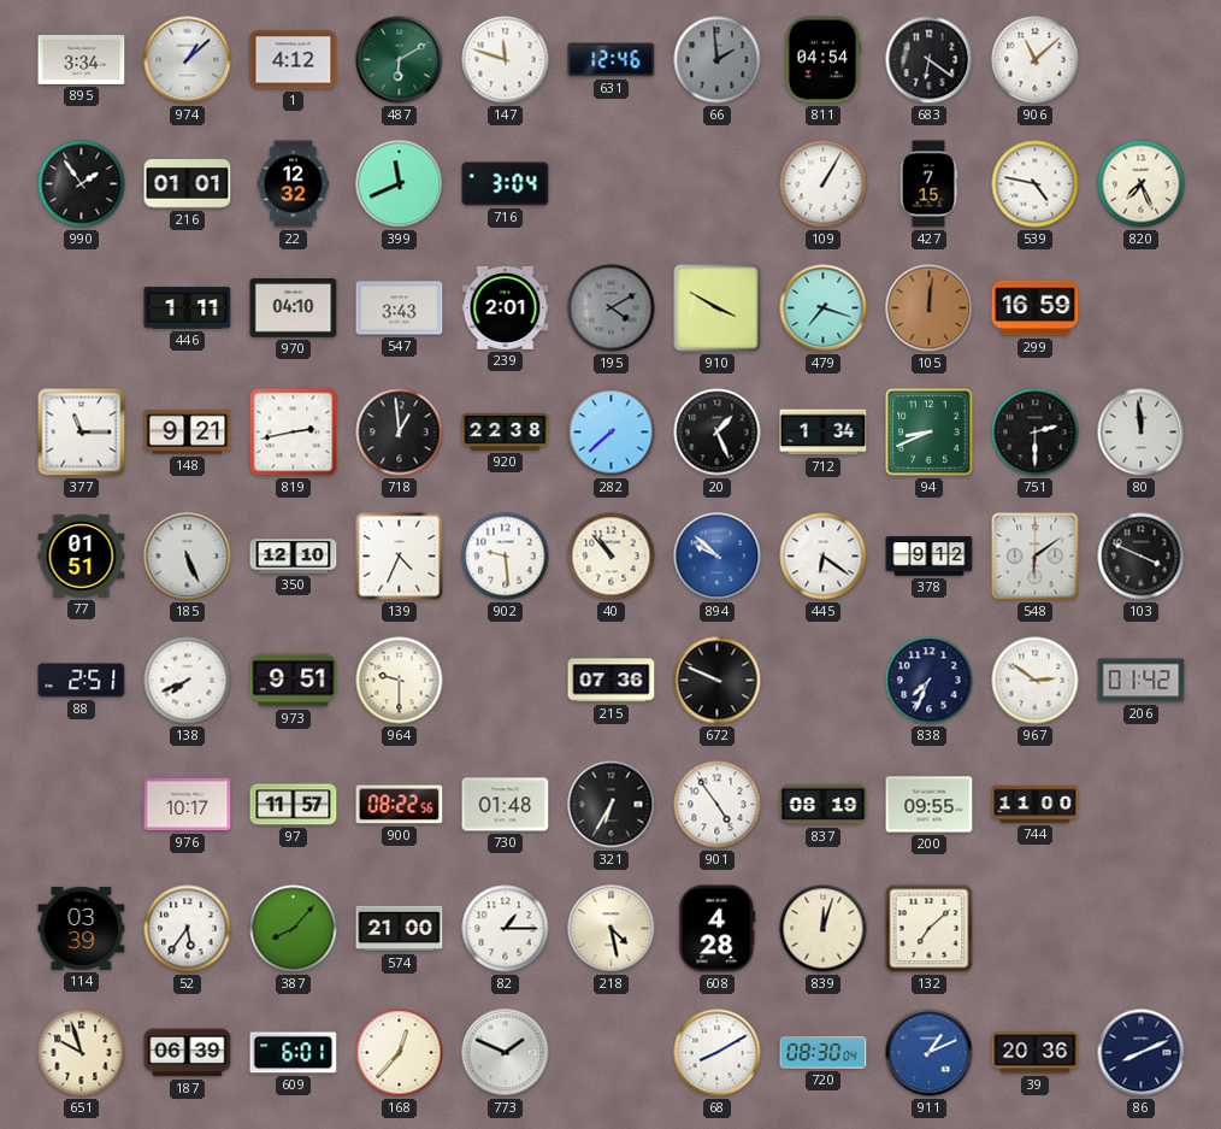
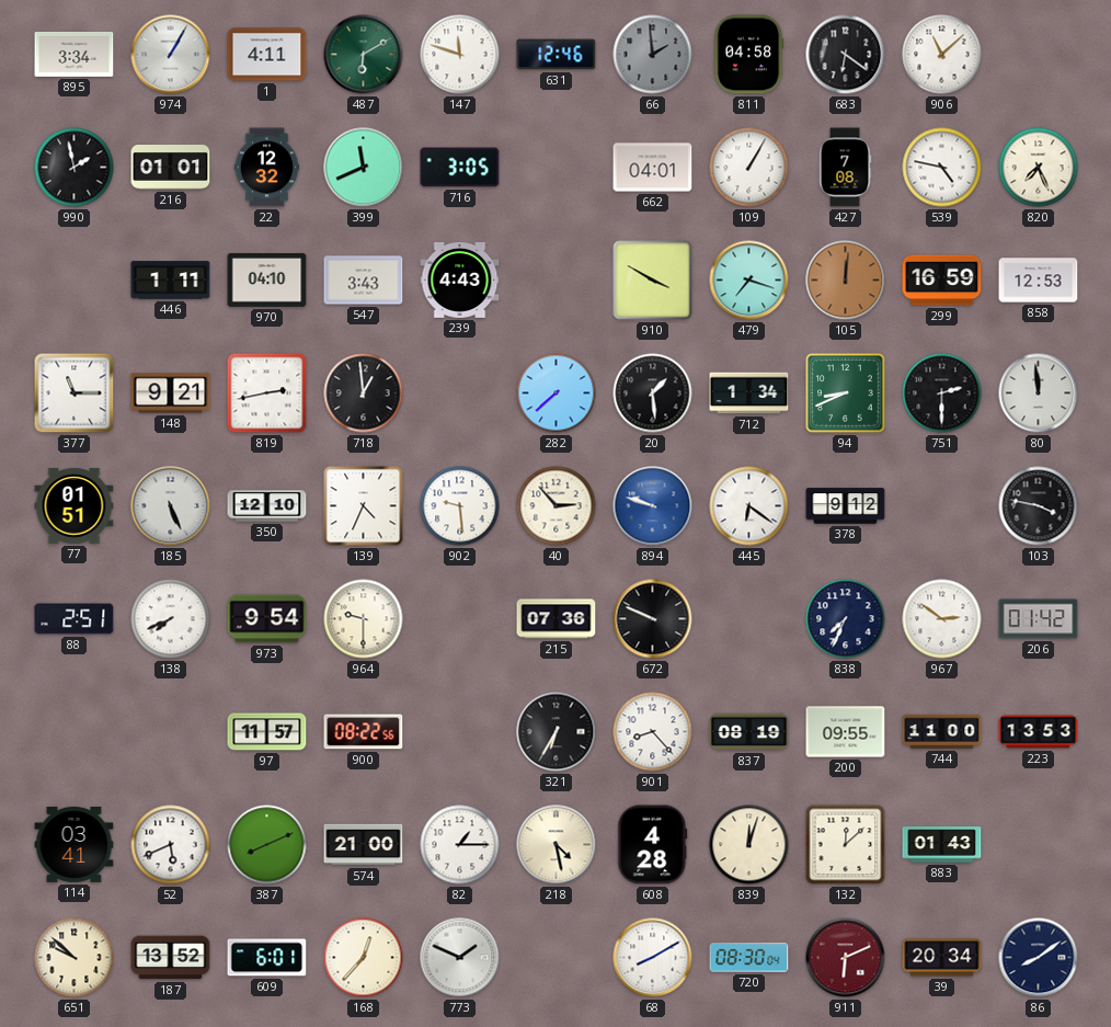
974: 1:08 -> 1:05
1: 4:12 -> 4:11
811: 04:54 -> 04:58
990: 1:54 -> 1:58
716: 3:04 -> 3:05
662: none -> 04:01
427: 7:15 -> 7:08
239: 2:01 -> 4:43
195: 4:10 -> none
858: none -> 12:53
920: 22:38 -> none
20: 1:26 -> 1:29
40: 10:53 -> 2:53
894: 9:52 -> 9:48
548: 6:09 -> none
103: 3:49 -> 3:47
973: 9:51 -> 9:54
976: 10:17 -> none
730: 01:48 -> none
901: 4:54 -> 8:23
223: none -> 13:53
114: 03:39 -> 03:41
52: 5:36 -> 5:41
387: 8:07 -> 8:11
132: 7:08 -> 12:08
883: none -> 01:43
651: 9:57 -> 9:52
187: 06:39 -> 13:52
911: 1:11 -> 6:11
911 dial: blue -> burgundy
39: 20:36 -> 20:34
86: 8:11 -> 8:09
